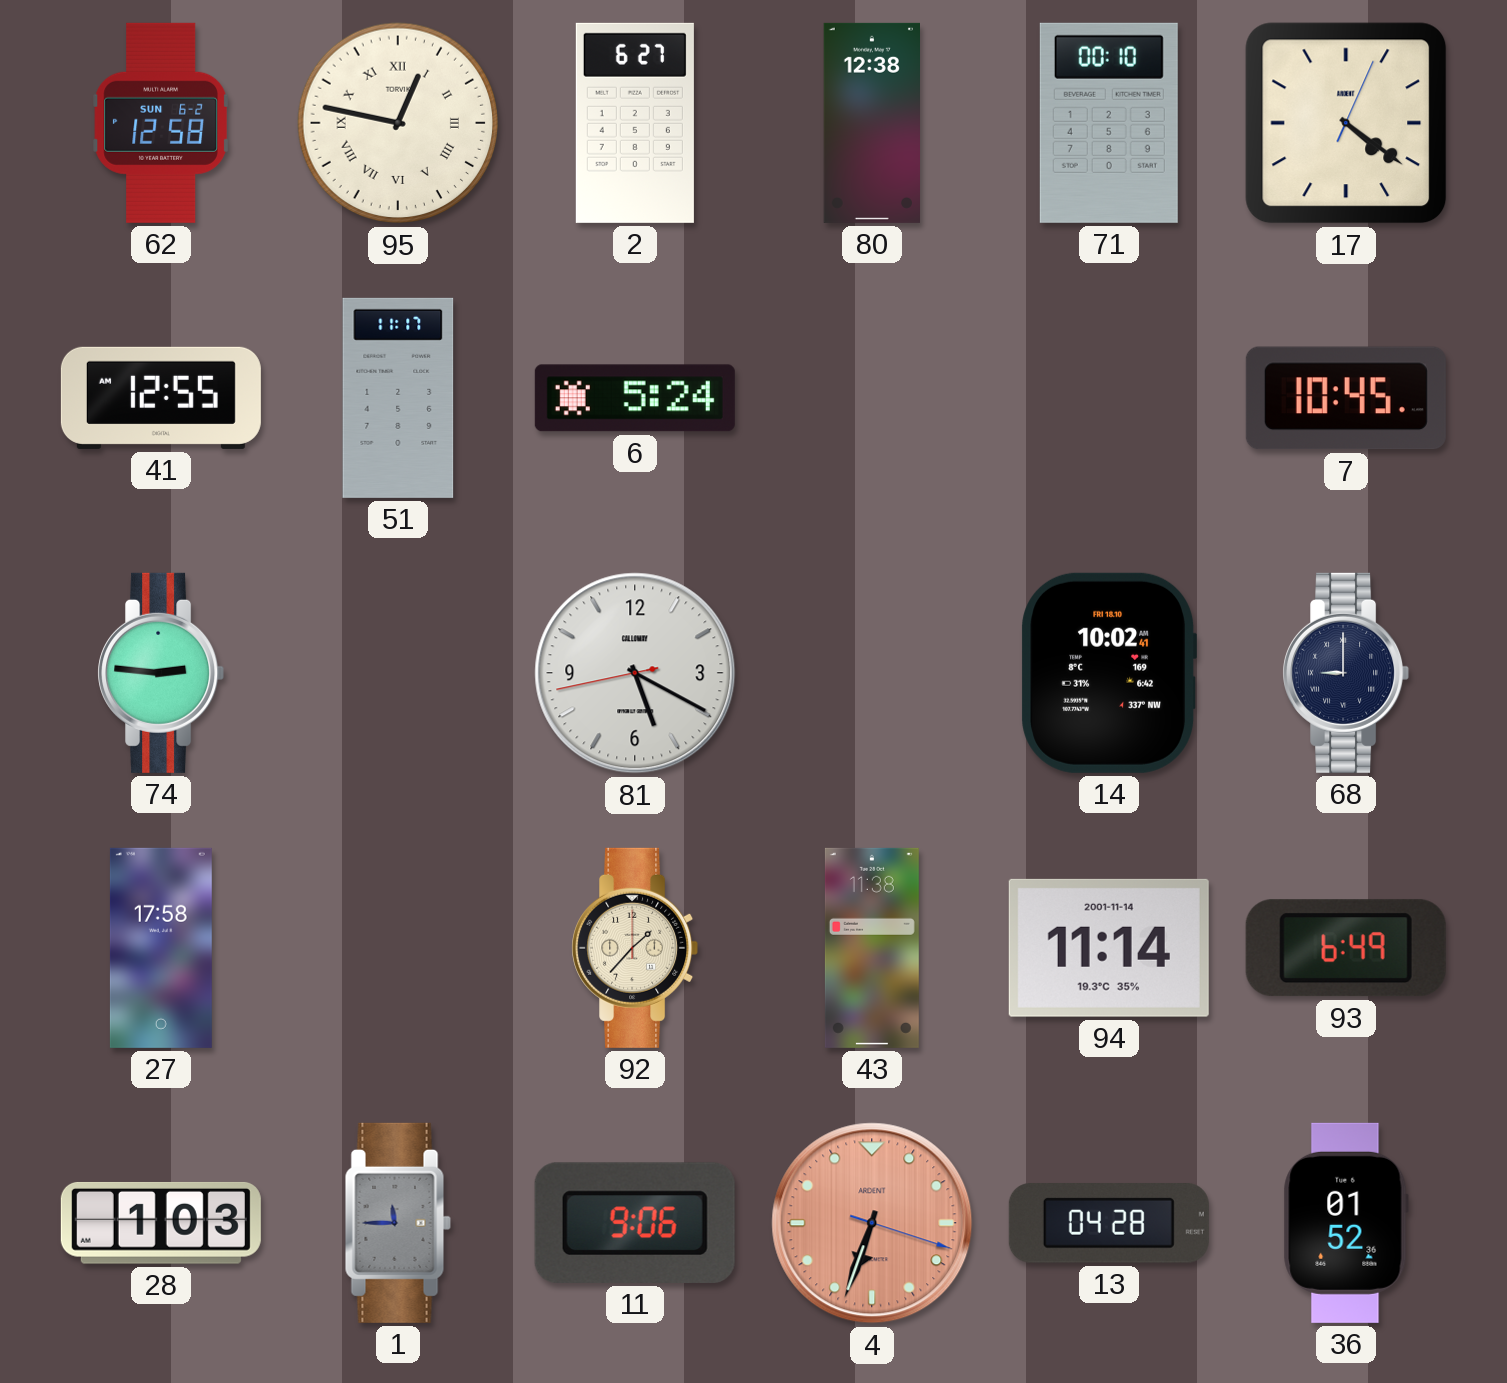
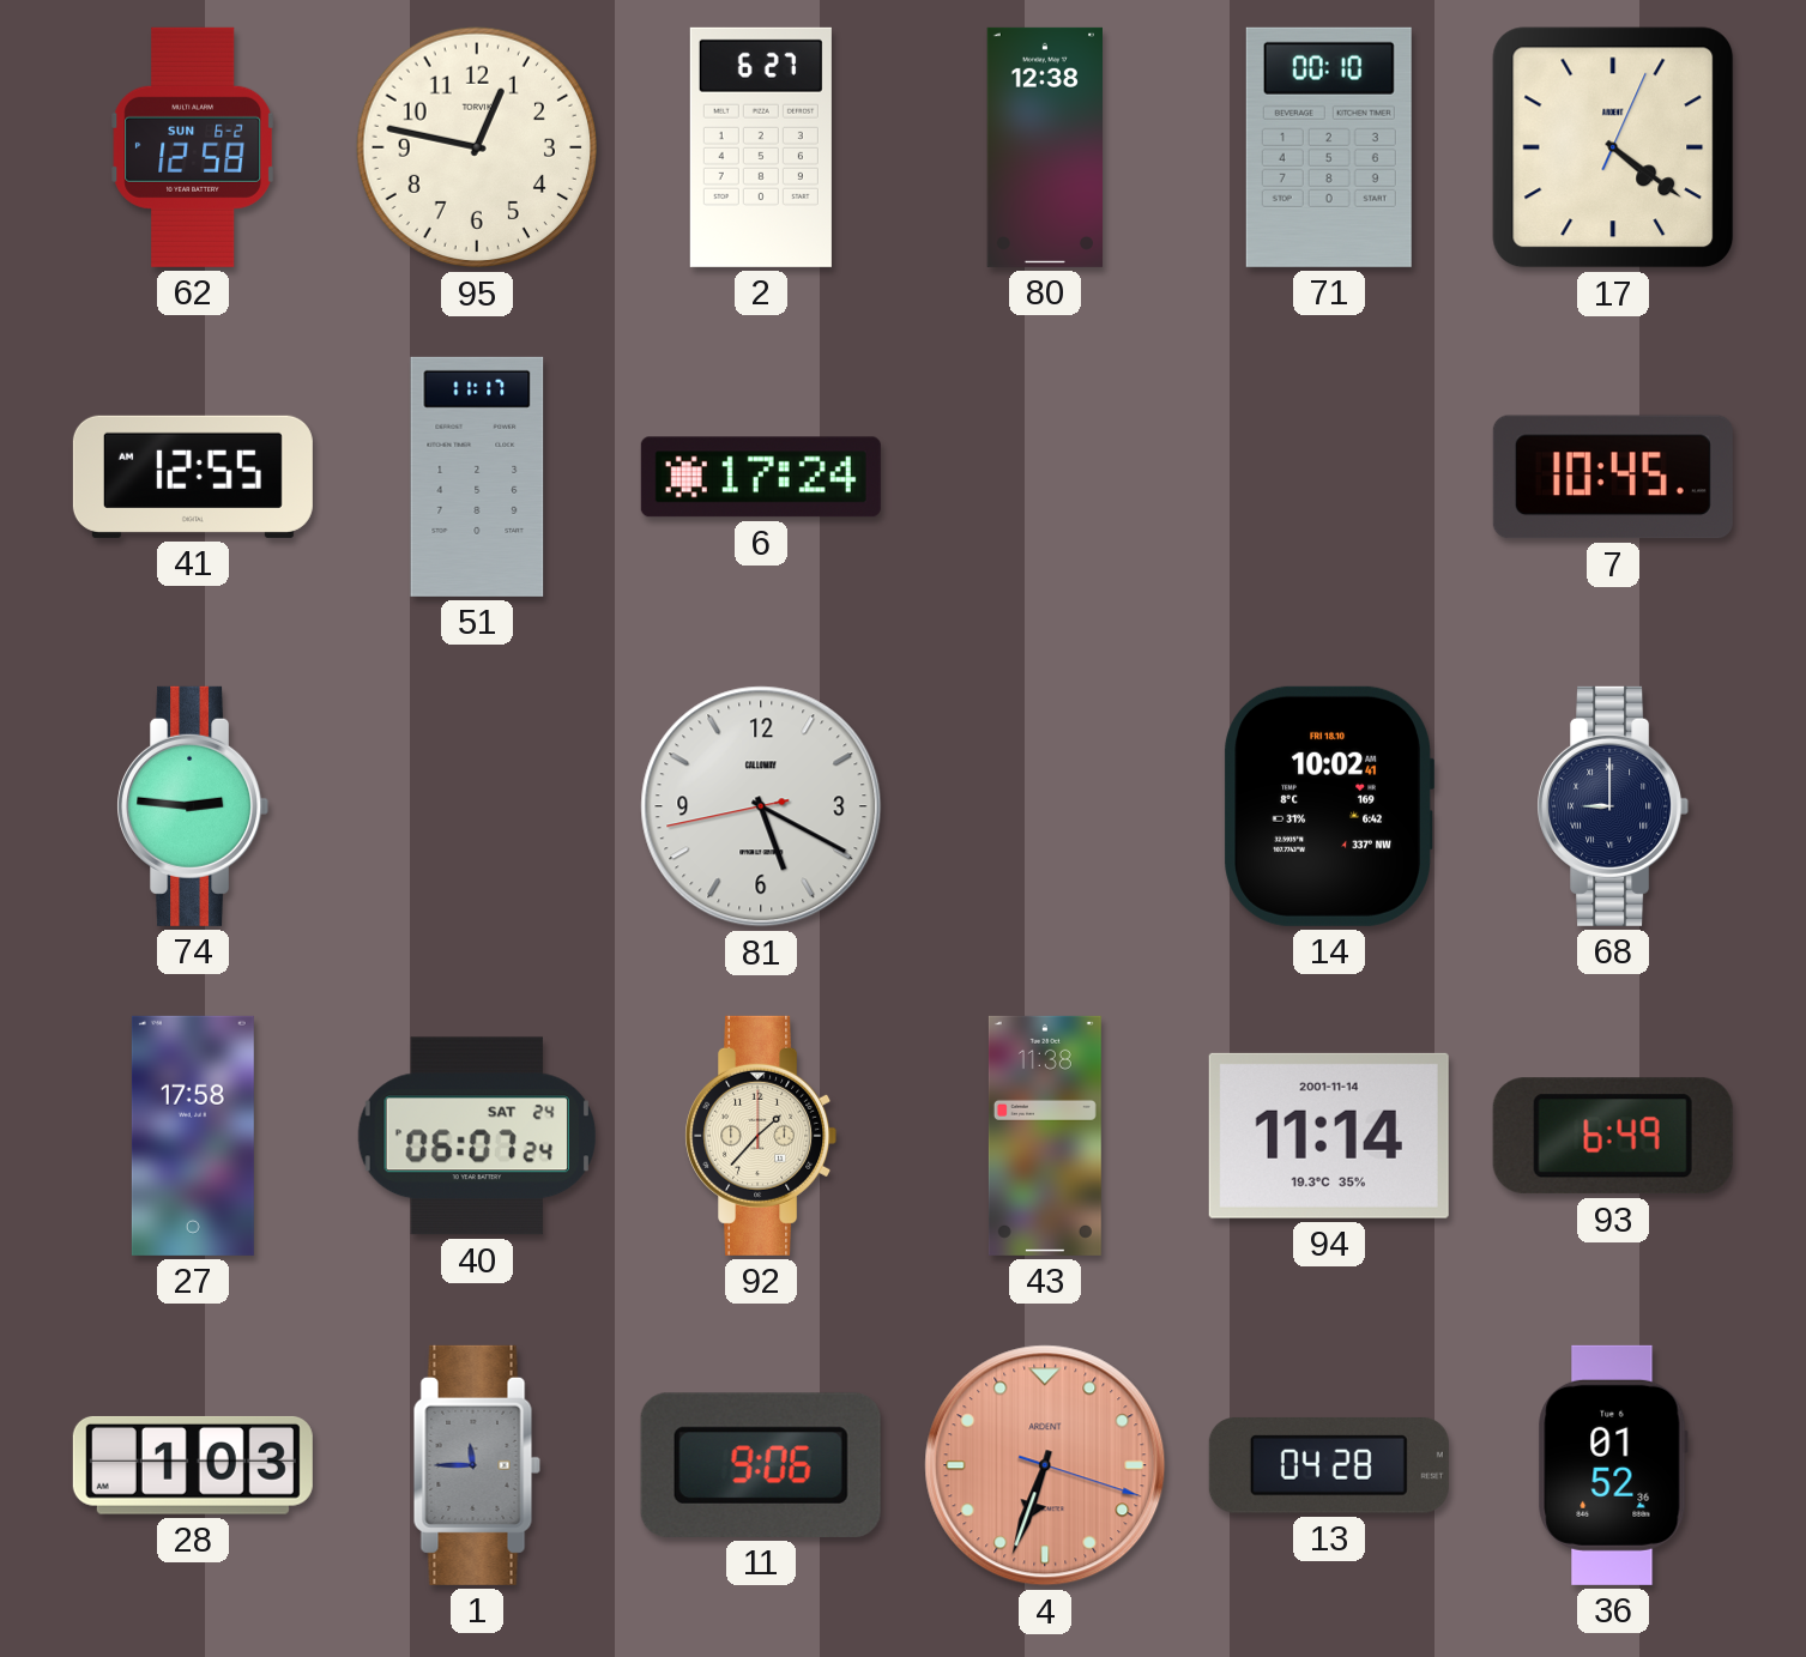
95 numerals: Roman -> Arabic
6: 5:24 -> 17:24
40: none -> 06:07
